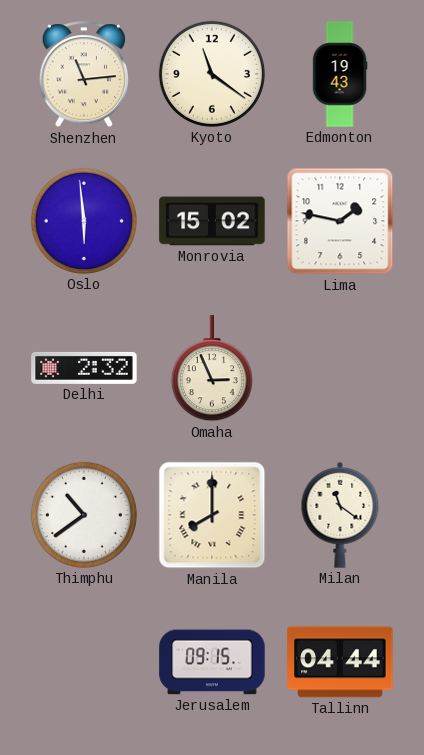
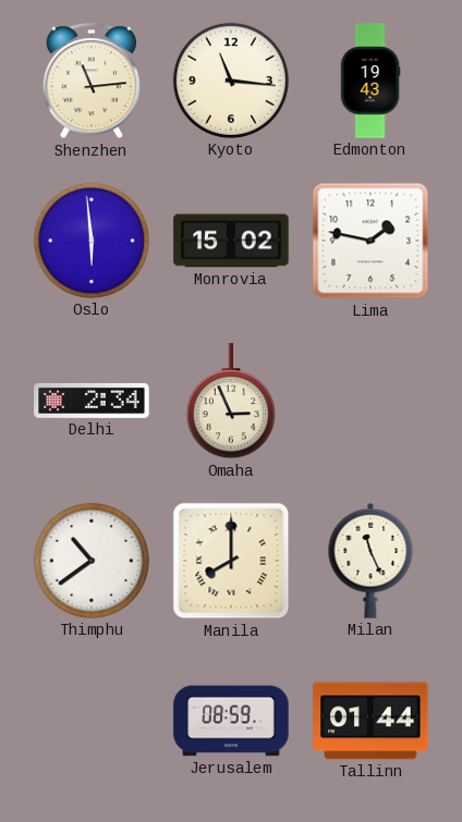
Kyoto: 11:21 -> 11:16
Delhi: 2:32 -> 2:34
Milan: 11:21 -> 11:26
Jerusalem: 09:15 -> 08:59
Tallinn: 04:44 -> 01:44
